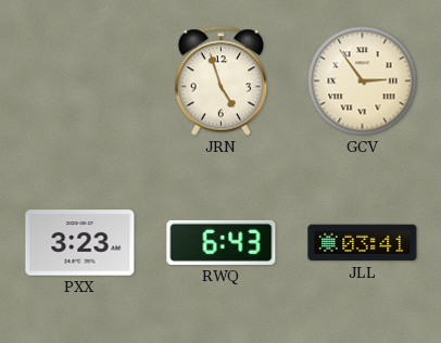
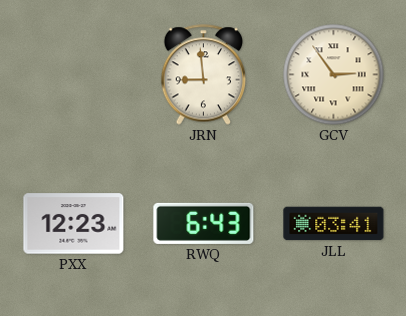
JRN: 4:57 -> 8:59
PXX: 3:23 -> 12:23
